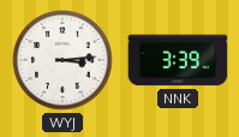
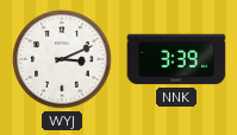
WYJ: 3:14 -> 3:11
